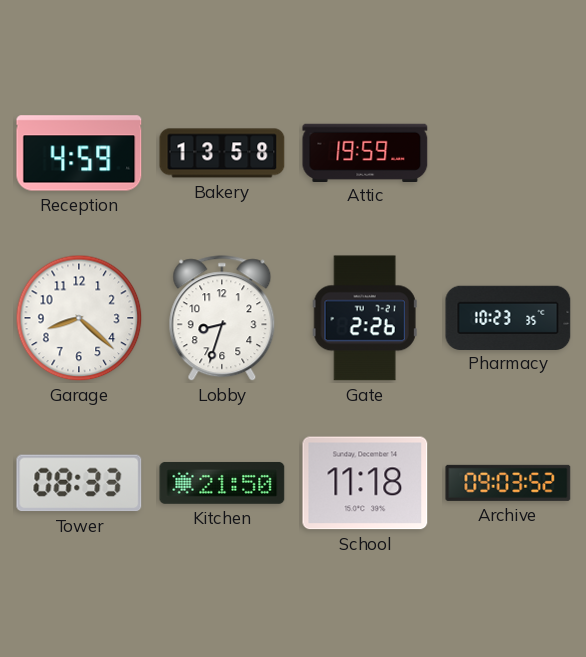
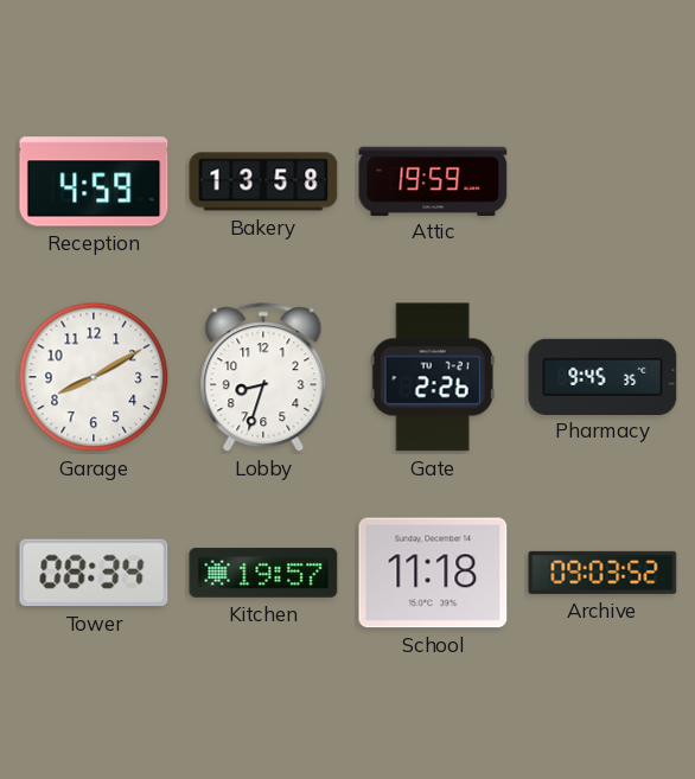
Garage: 8:22 -> 8:10
Pharmacy: 10:23 -> 9:45
Tower: 08:33 -> 08:34
Kitchen: 21:50 -> 19:57
